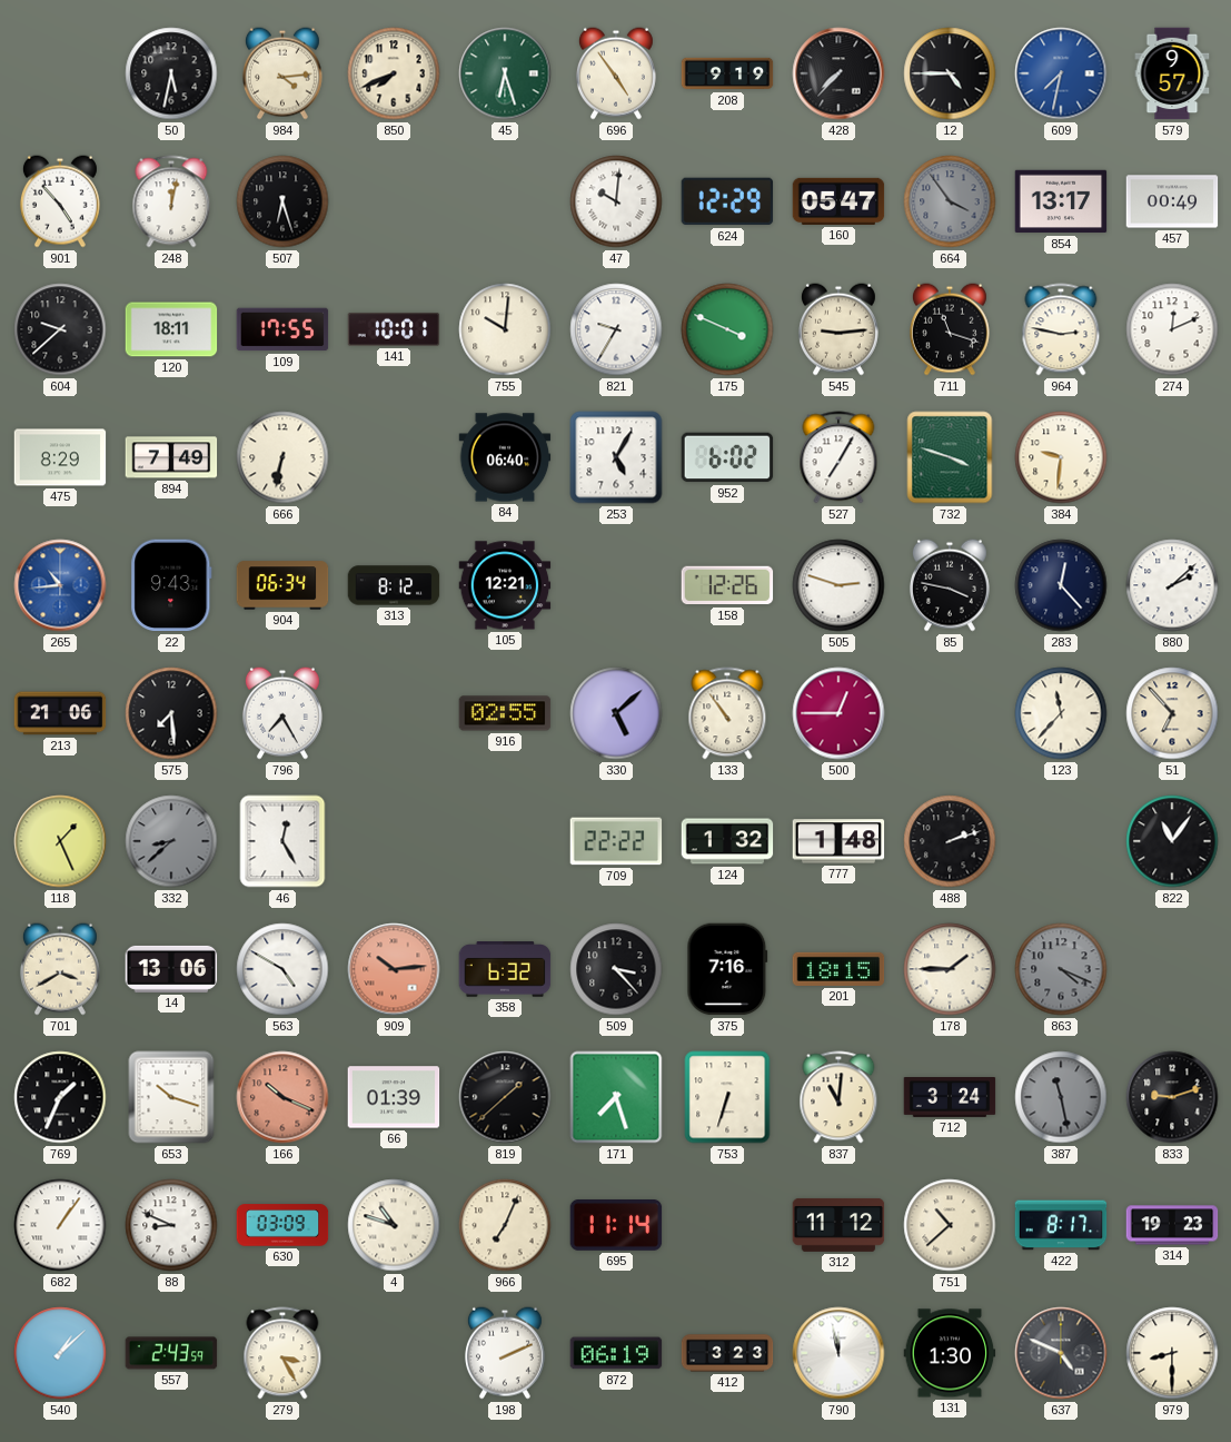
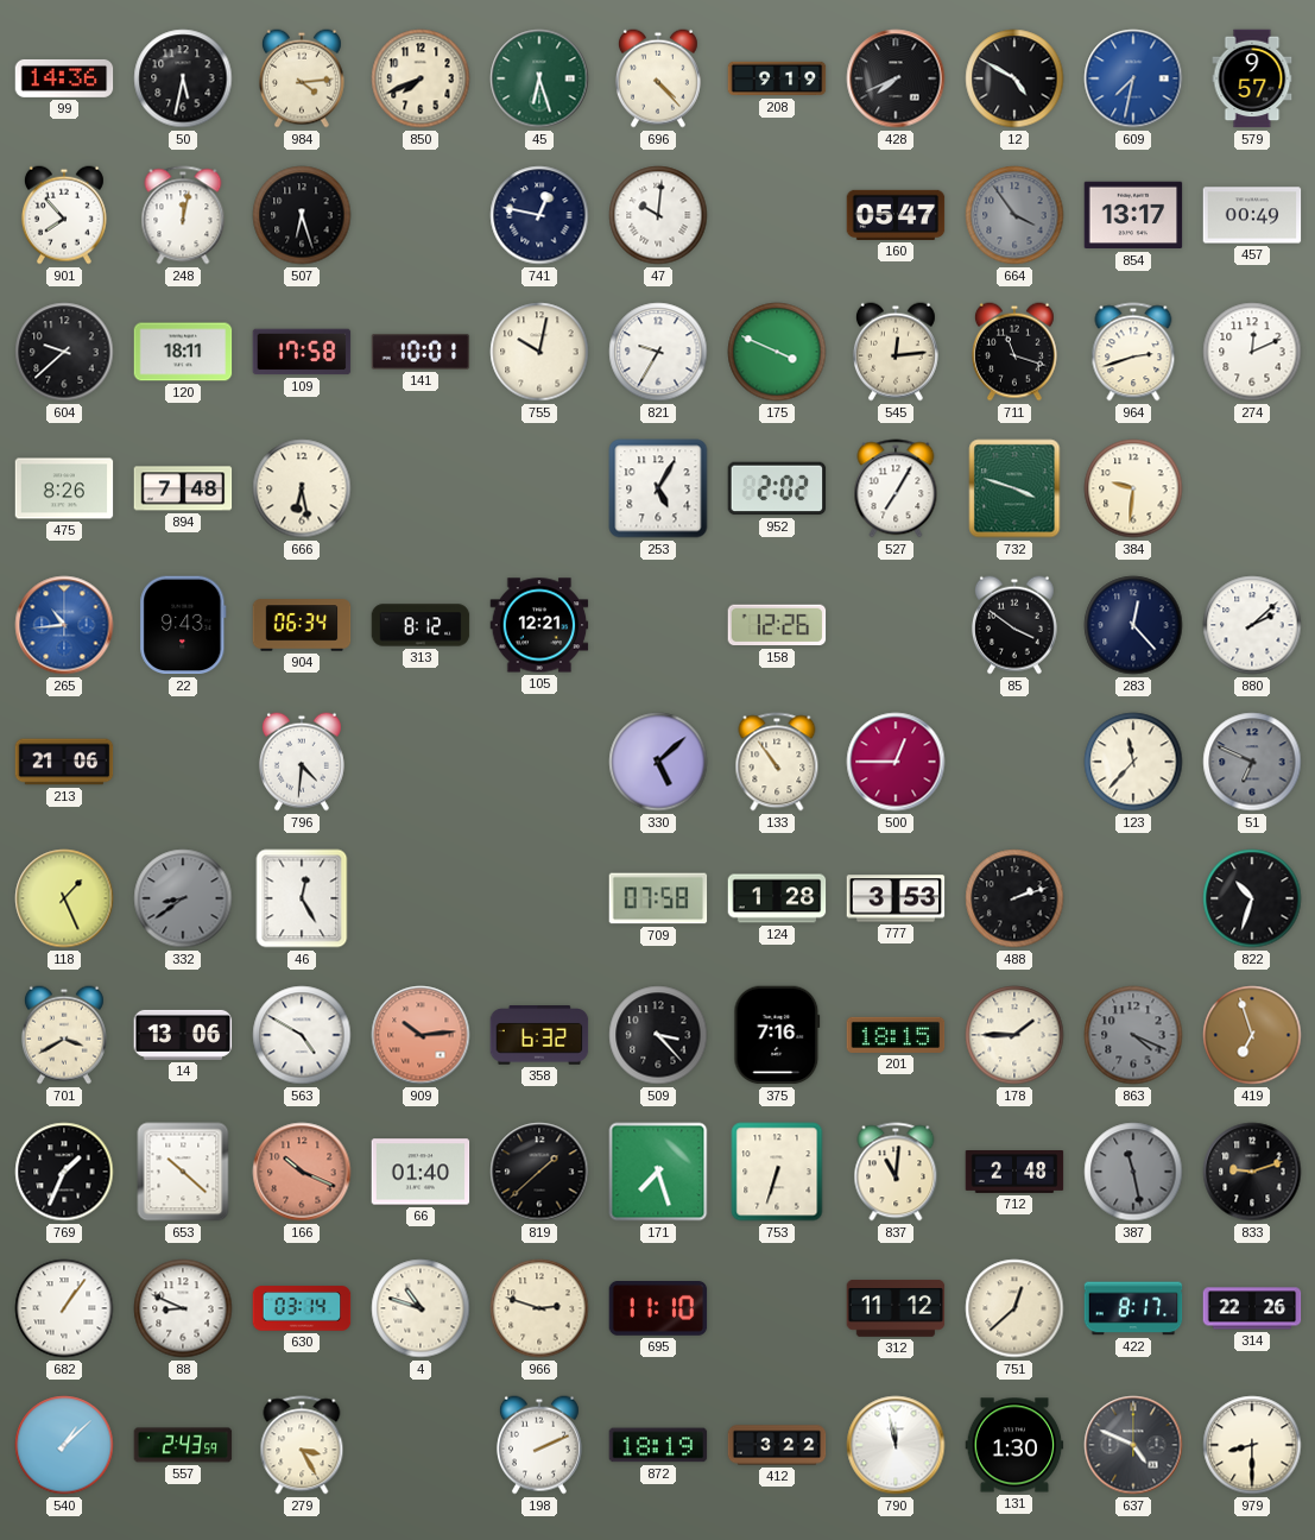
99: none -> 14:36
696: 4:54 -> 4:23
428: 7:37 -> 7:41
12: 4:45 -> 4:50
901: 4:53 -> 7:53
741: none -> 12:47
624: 12:29 -> none
109: 17:55 -> 17:58
755: 10:01 -> 10:02
545: 9:14 -> 12:14
964: 2:47 -> 2:42
475: 8:29 -> 8:26
894: 7:49 -> 7:48
666: 6:32 -> 6:28
84: 06:40 -> none
952: 6:02 -> 2:02
505: 2:48 -> none
85: 3:47 -> 3:51
575: 7:29 -> none
796: 7:25 -> 4:31
916: 02:55 -> none
51: 6:53 -> 6:49
51 dial: cream -> grey
332: 8:38 -> 8:39
709: 22:22 -> 07:58
124: 1:32 -> 1:28
777: 1:48 -> 3:53
822: 11:06 -> 10:33
419: none -> 6:57
653: 10:18 -> 10:22
66: 01:39 -> 01:40
712: 3:24 -> 2:48
630: 03:09 -> 03:14
966: 7:04 -> 2:48
695: 11:14 -> 11:10
751: 10:38 -> 12:38
314: 19:23 -> 22:26
872: 06:19 -> 18:19
412: 3:23 -> 3:22
